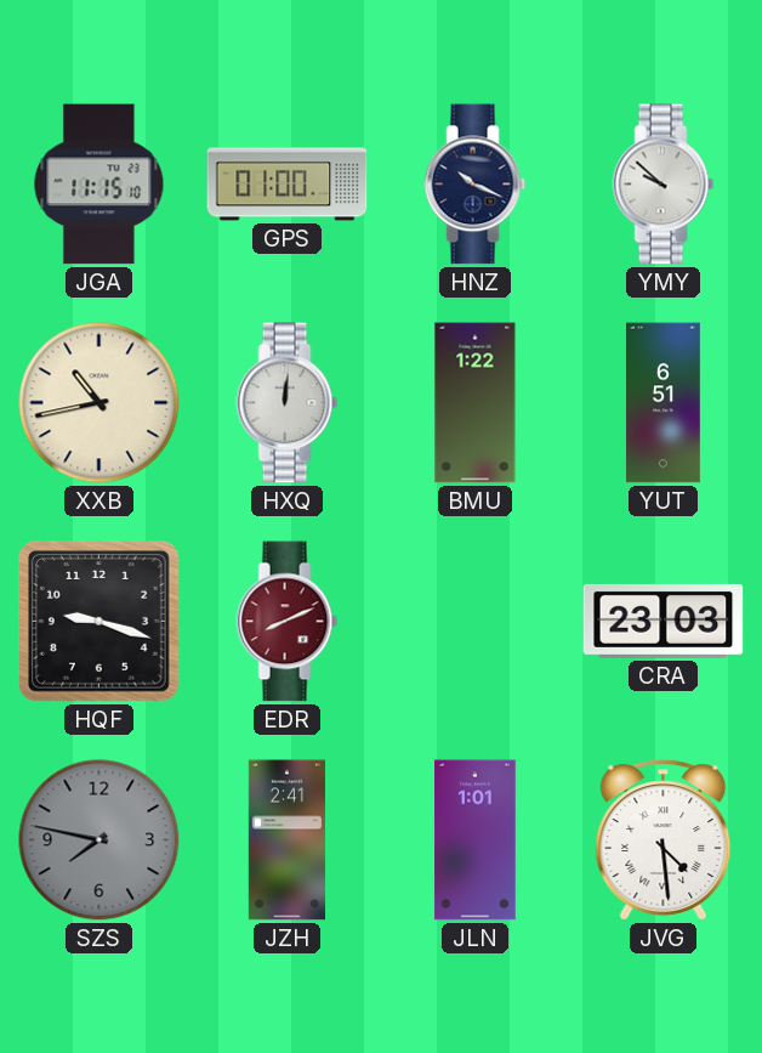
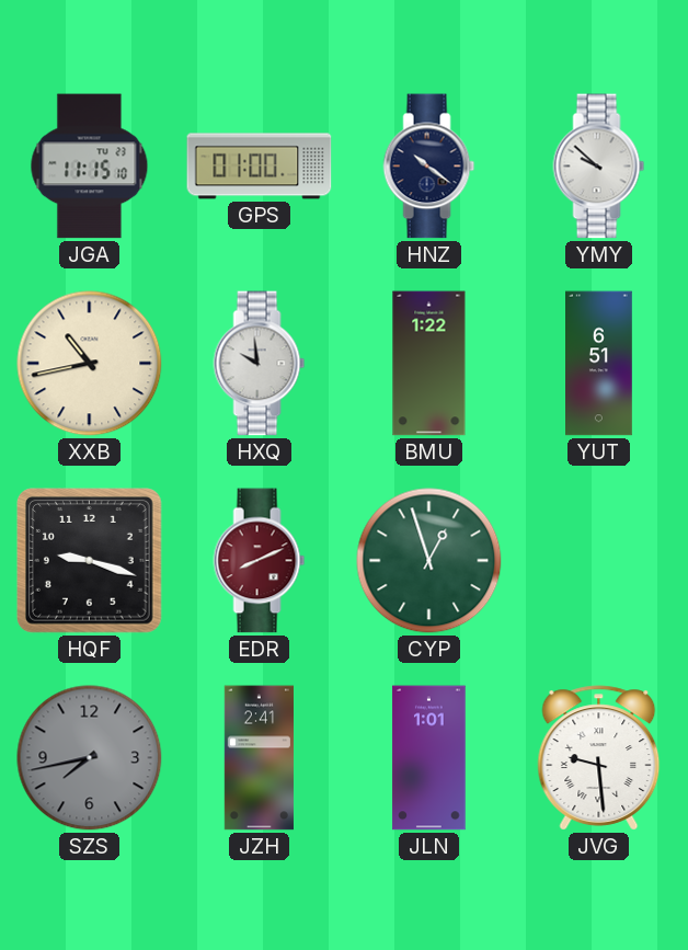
HNZ: 10:19 -> 10:21
HXQ: 12:01 -> 9:59
CYP: none -> 12:57
CRA: 23:03 -> none
SZS: 7:47 -> 7:43
JVG: 4:29 -> 9:29
